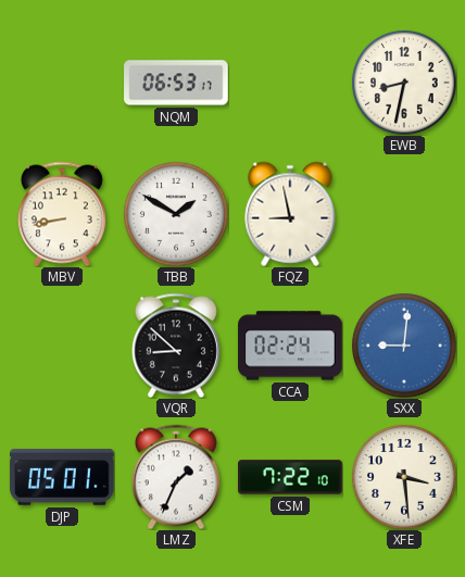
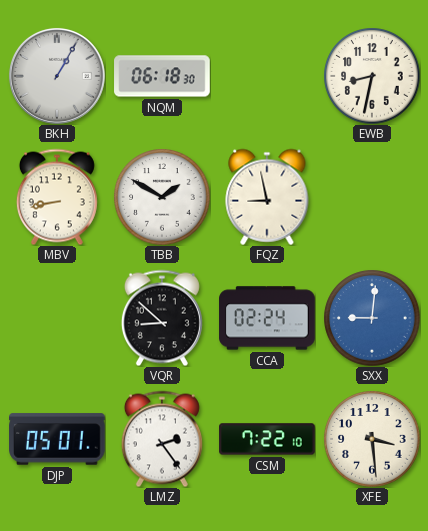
BKH: none -> 1:05
NQM: 06:53 -> 06:18
LMZ: 1:34 -> 2:24
